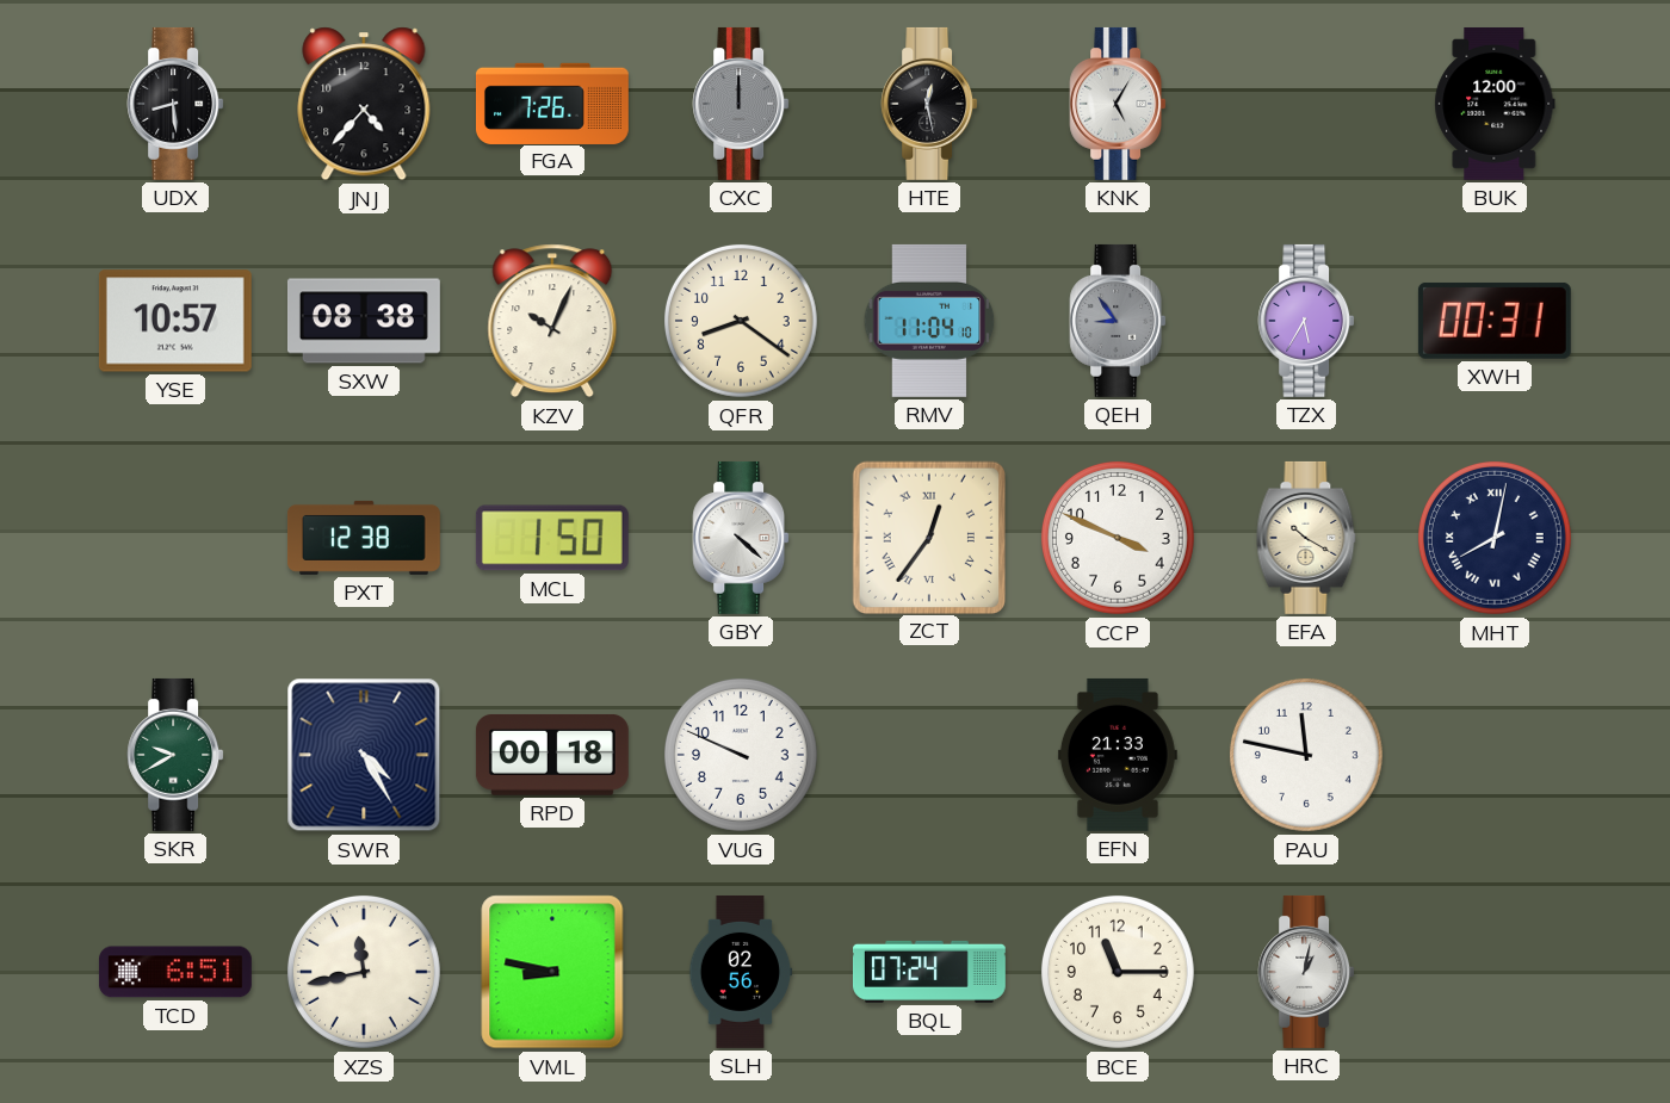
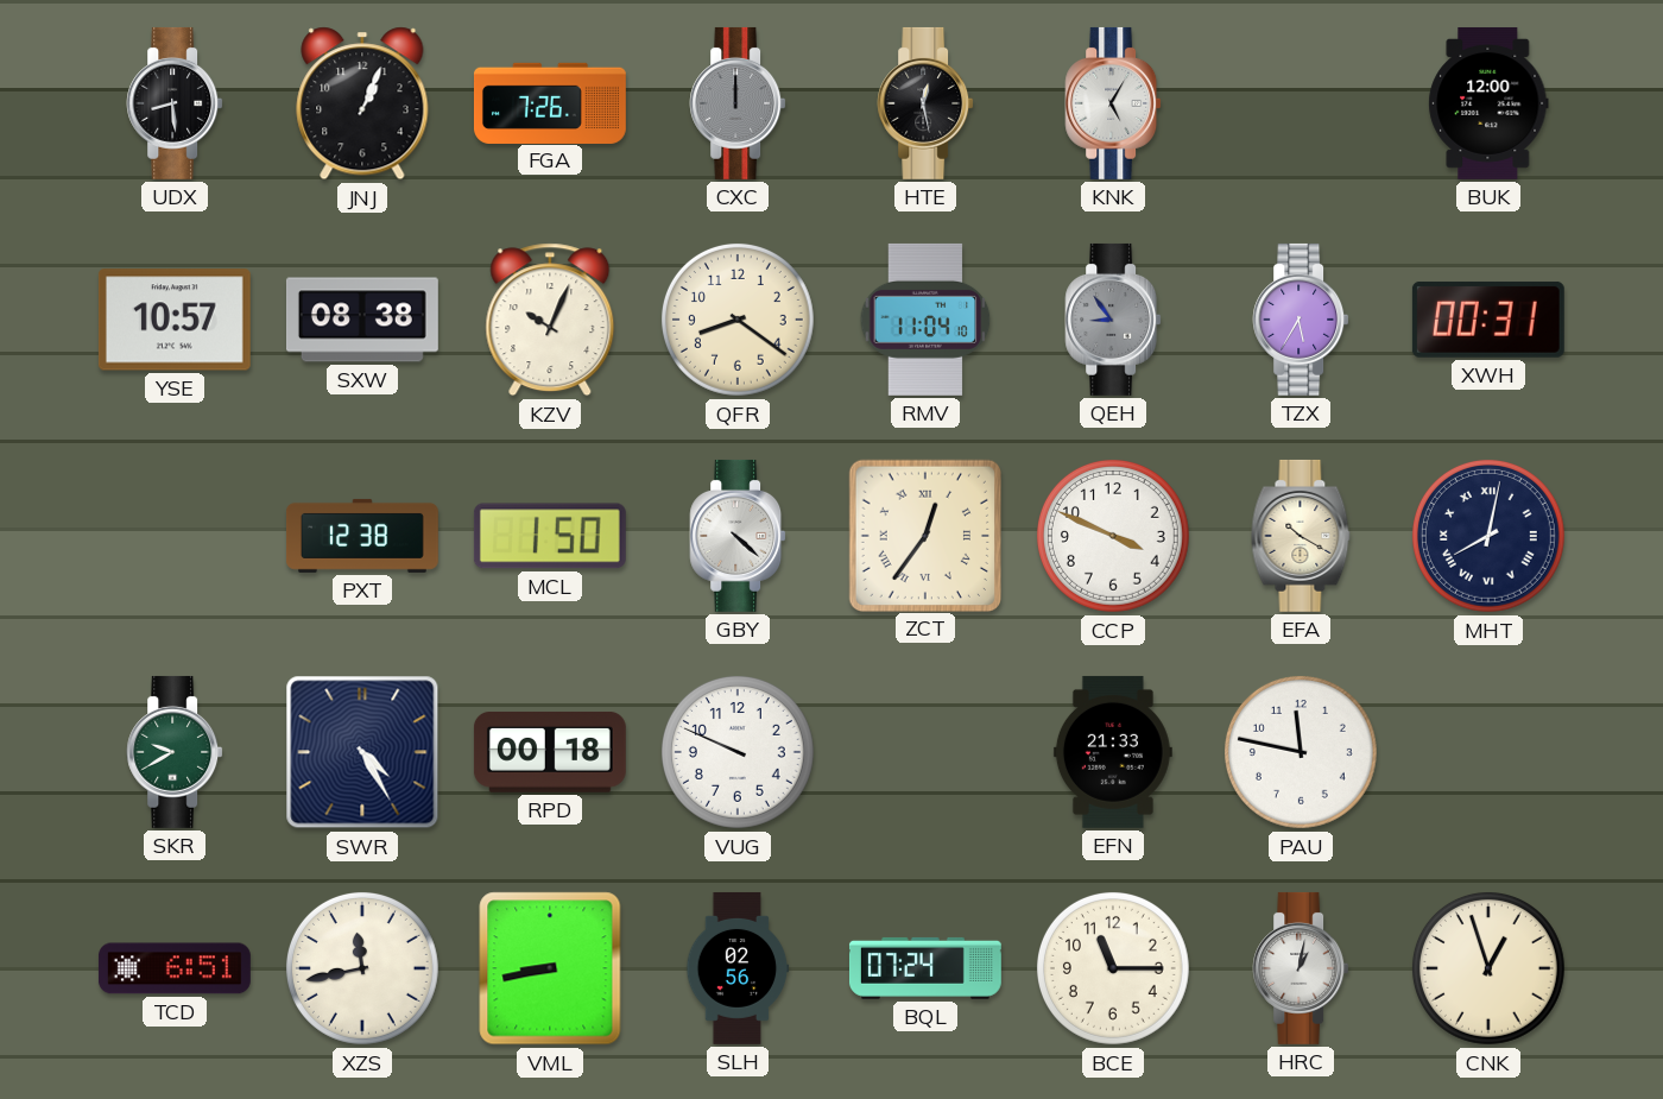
JNJ: 4:37 -> 1:04
VML: 8:47 -> 8:43
CNK: none -> 12:57
